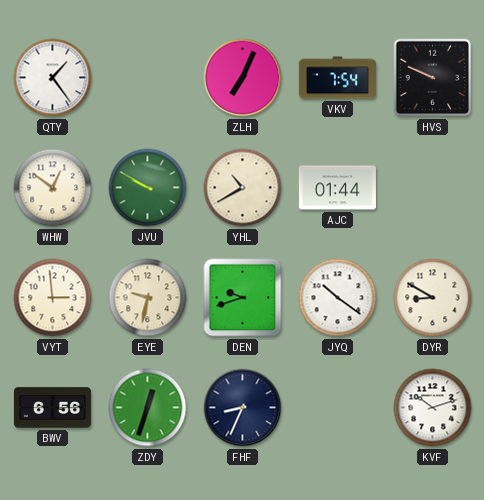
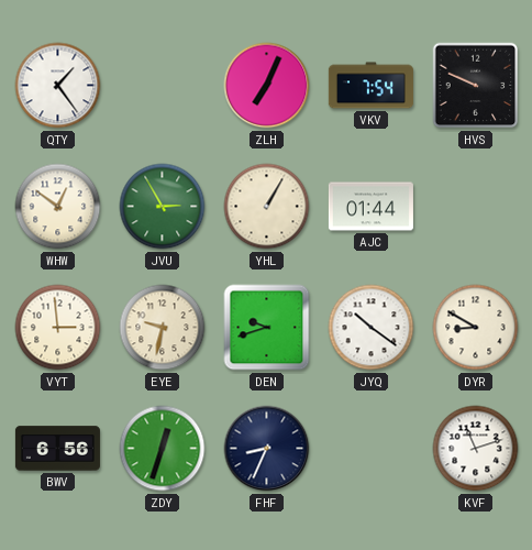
JVU: 9:50 -> 2:55
YHL: 10:40 -> 1:05
KVF: 10:12 -> 11:12
